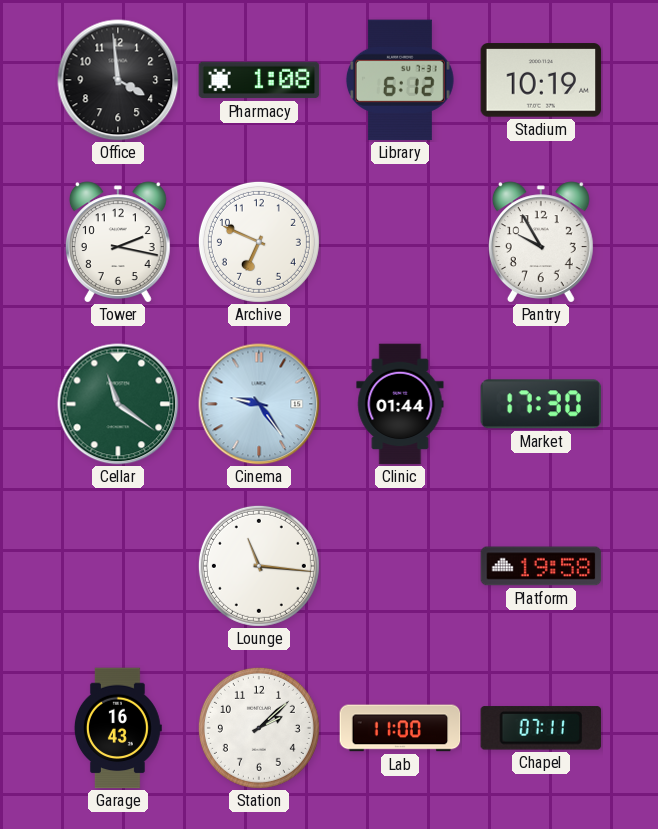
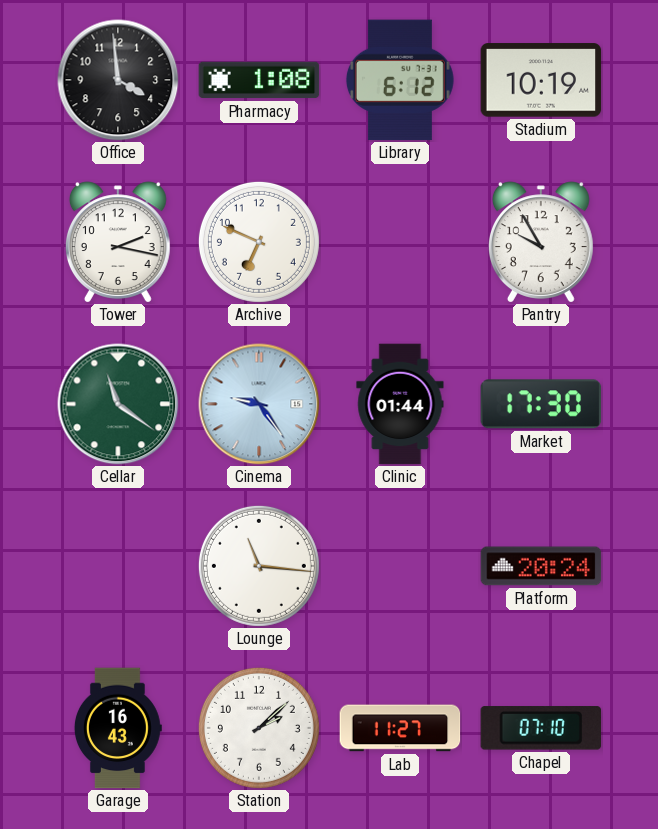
Platform: 19:58 -> 20:24
Lab: 11:00 -> 11:27
Chapel: 07:11 -> 07:10
